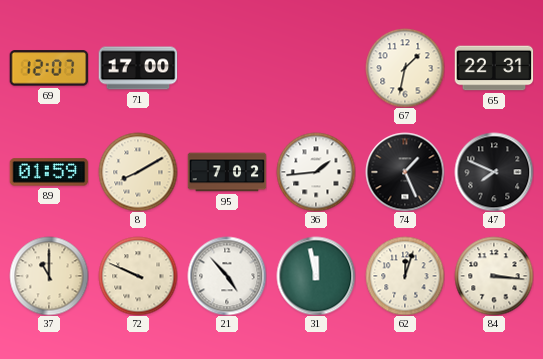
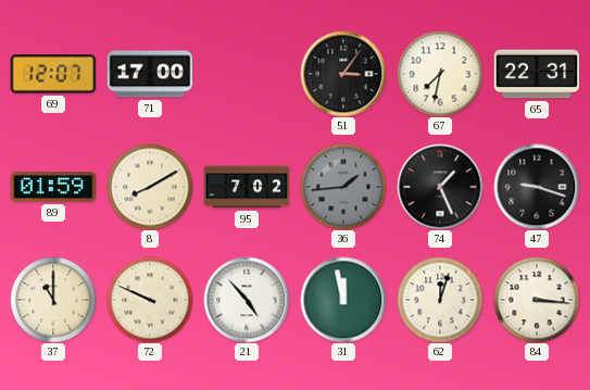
51: none -> 3:06
67: 1:32 -> 7:32
36 dial: white -> grey
47: 7:49 -> 9:18
